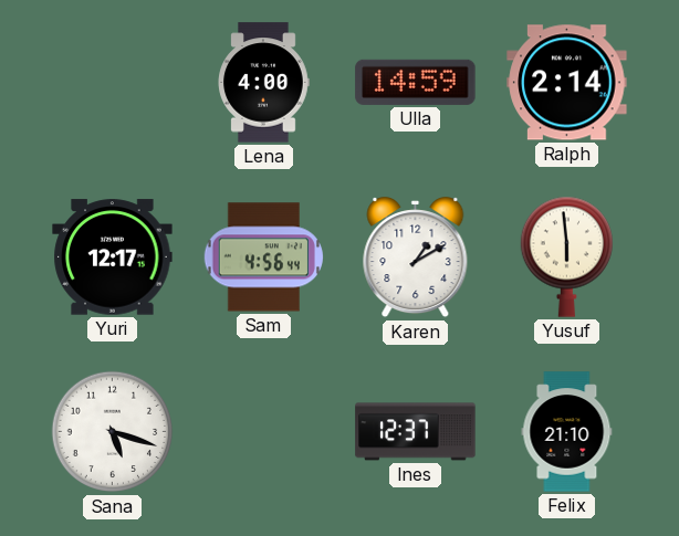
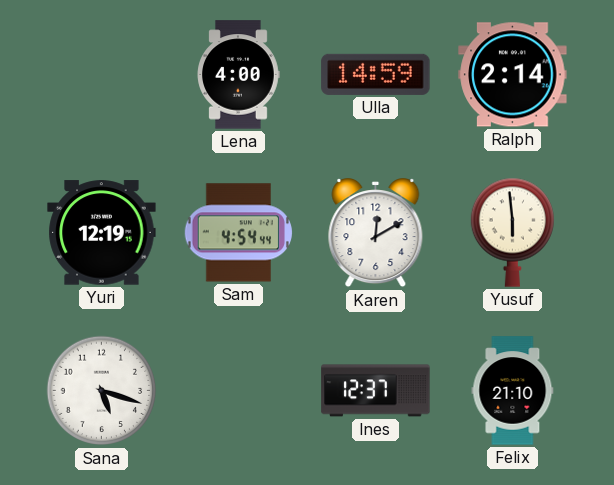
Yuri: 12:17 -> 12:19
Sam: 4:56 -> 4:54
Karen: 1:10 -> 12:10
